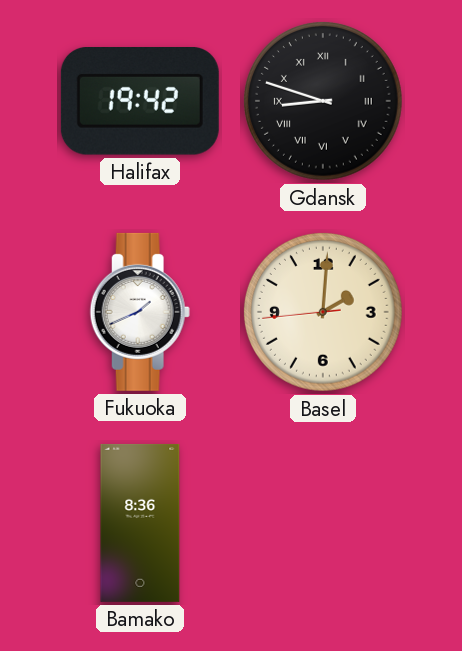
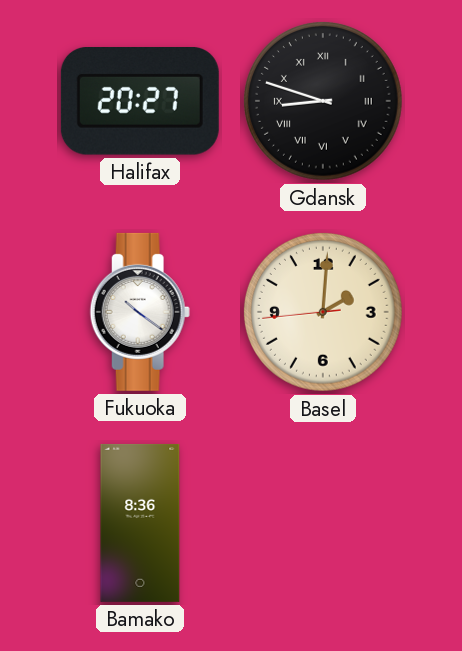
Halifax: 19:42 -> 20:27
Fukuoka: 1:41 -> 10:21
